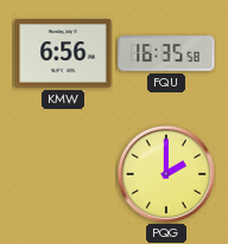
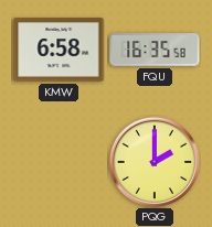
KMW: 6:56 -> 6:58
